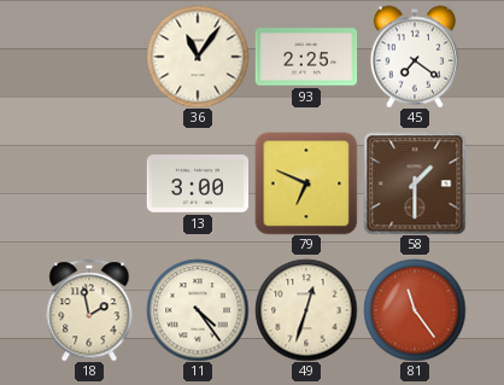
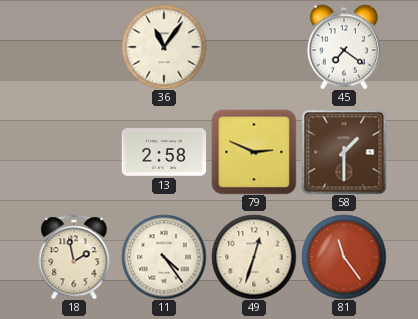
93: 2:25 -> none
13: 3:00 -> 2:58
79: 6:49 -> 2:49
